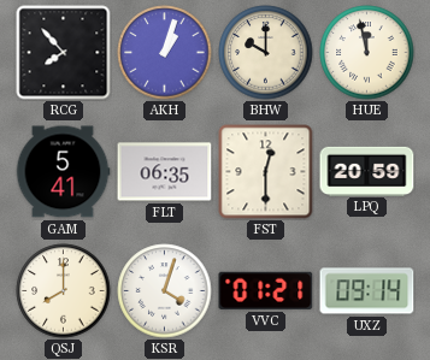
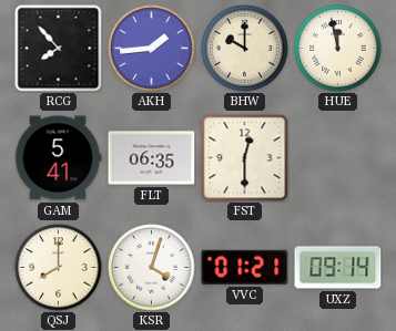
AKH: 1:03 -> 1:44
LPQ: 20:59 -> none
